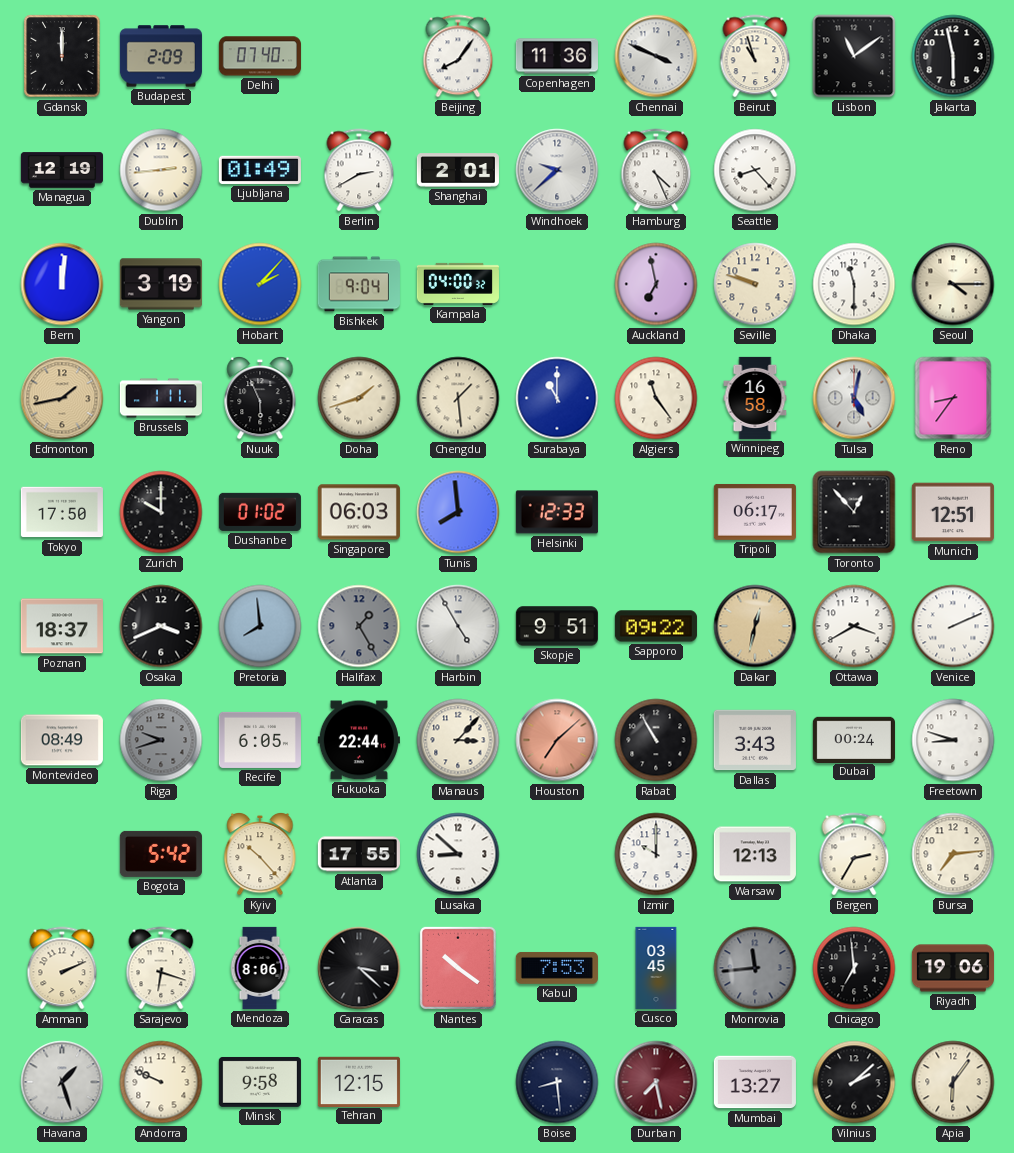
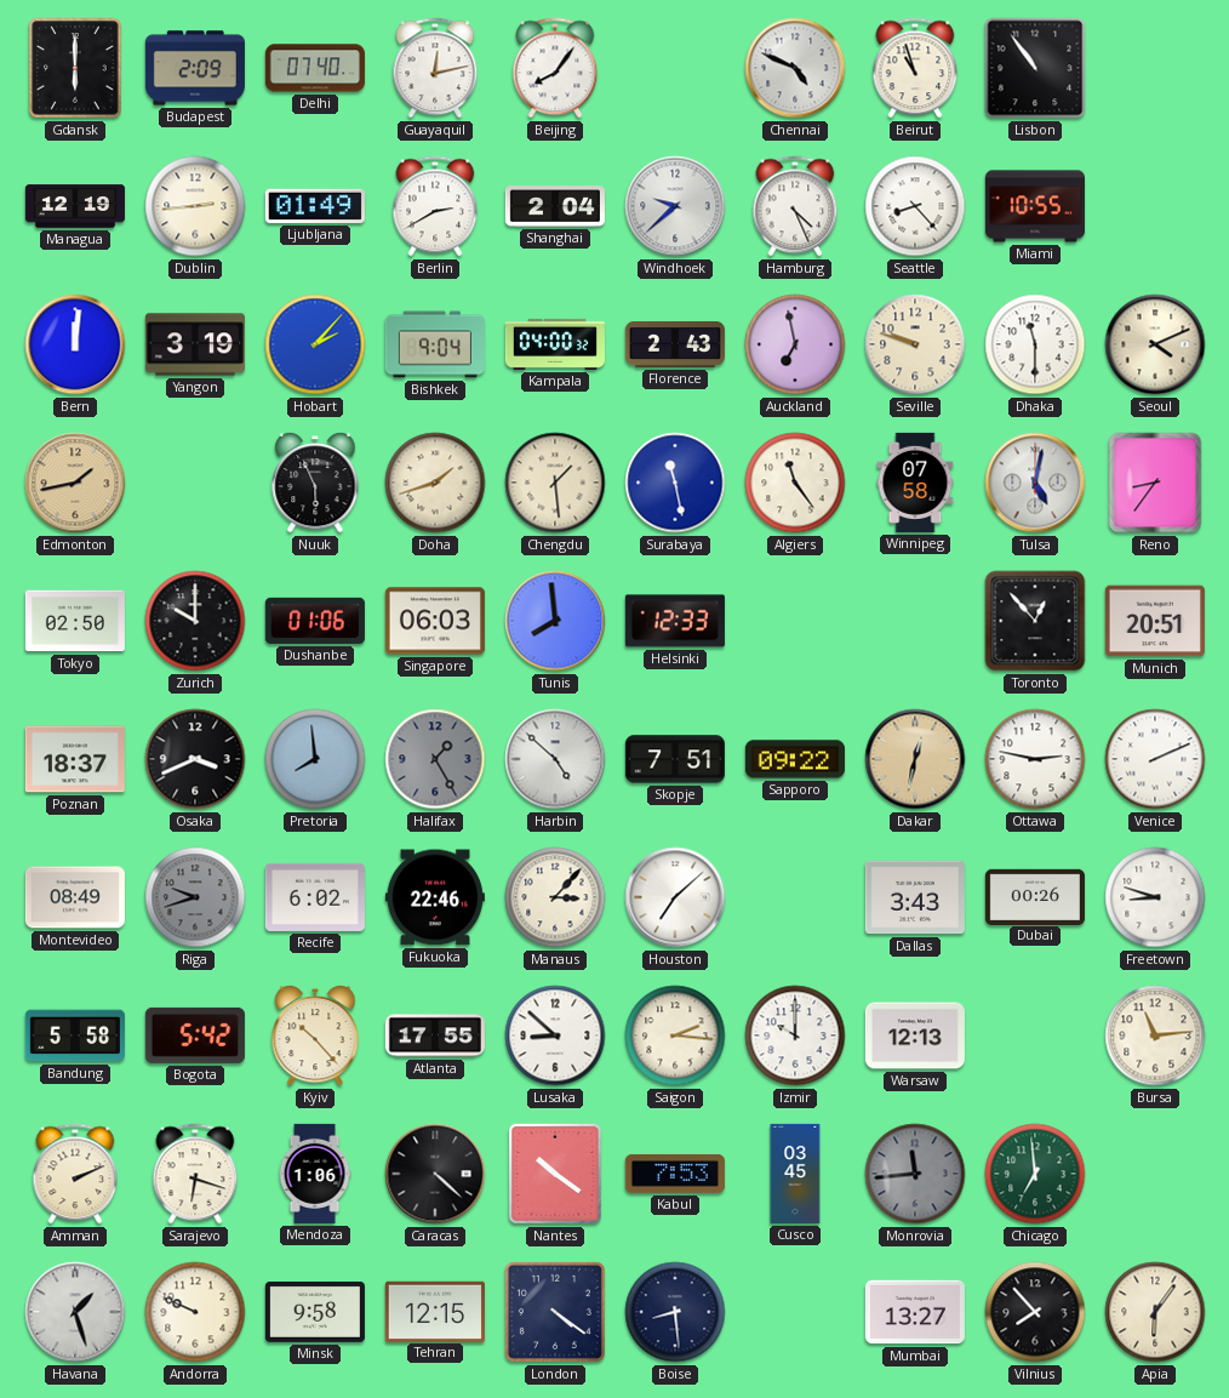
Gdansk: 12:00 -> 6:00
Guayaquil: none -> 12:13
Copenhagen: 11:36 -> none
Chennai: 3:49 -> 4:49
Lisbon: 11:09 -> 10:54
Jakarta: 5:58 -> none
Shanghai: 2:01 -> 2:04
Miami: none -> 10:55
Florence: none -> 2:43
Seoul: 4:15 -> 4:11
Brussels: 1:11 -> none
Surabaya: 11:00 -> 11:28
Winnipeg: 16:58 -> 07:58
Tokyo: 17:50 -> 02:50
Dushanbe: 01:02 -> 01:06
Tripoli: 06:17 -> none
Munich: 12:51 -> 20:51
Harbin: 4:55 -> 4:52
Skopje: 9:51 -> 7:51
Ottawa: 3:40 -> 2:47
Recife: 6:05 -> 6:02
Fukuoka: 22:44 -> 22:46
Houston dial: salmon -> white
Rabat: 10:55 -> none
Dubai: 00:24 -> 00:26
Bandung: none -> 5:58
Saigon: none -> 2:16
Bergen: 2:35 -> none
Bursa: 7:14 -> 11:14
Mendoza: 8:06 -> 1:06
Caracas: 3:22 -> 4:22
Chicago dial: black -> green
Riyadh: 19:06 -> none
London: none -> 4:21
Durban: 7:28 -> none
Vilnius: 2:08 -> 7:53
